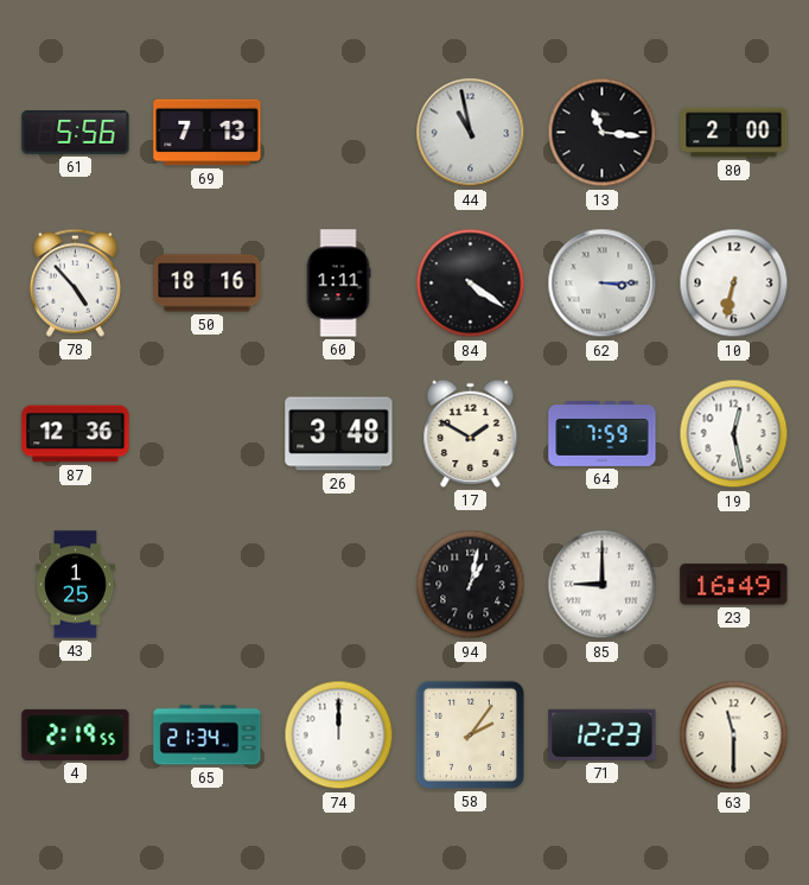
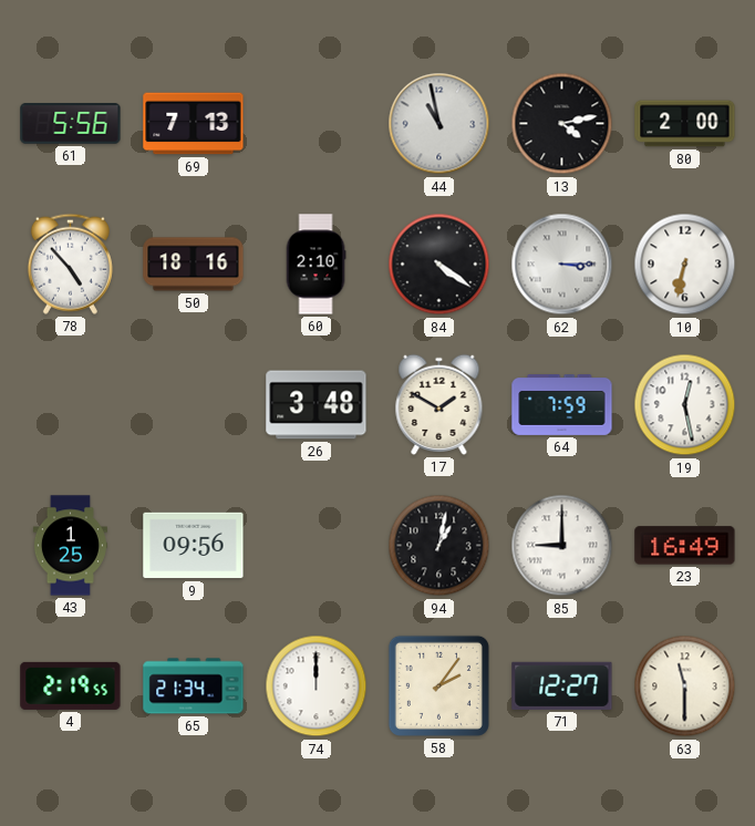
13: 11:16 -> 4:13
60: 1:11 -> 2:10
87: 12:36 -> none
9: none -> 09:56
71: 12:23 -> 12:27
